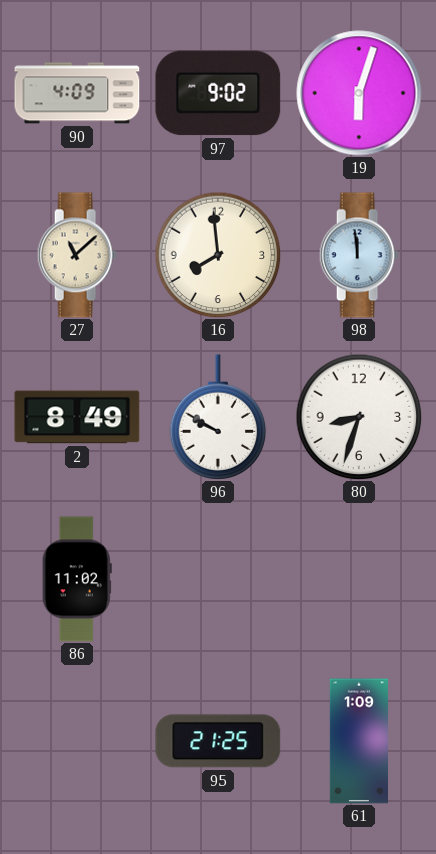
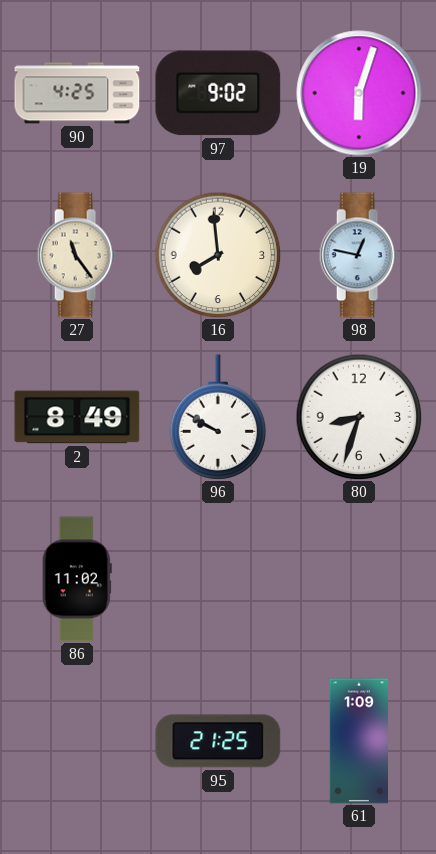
90: 4:09 -> 4:25
27: 11:08 -> 11:24
98: 11:59 -> 12:47
